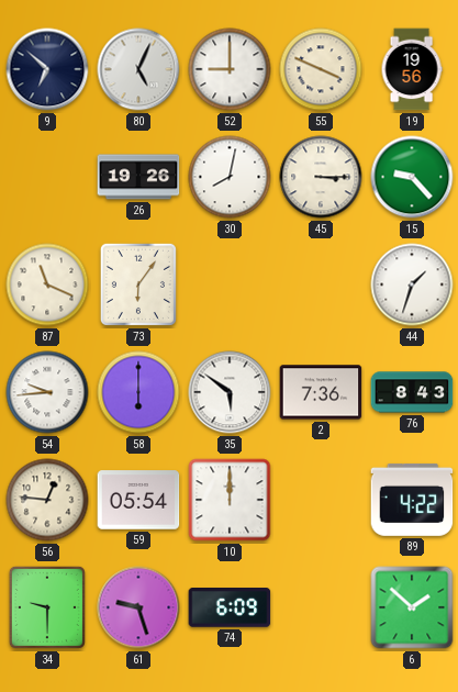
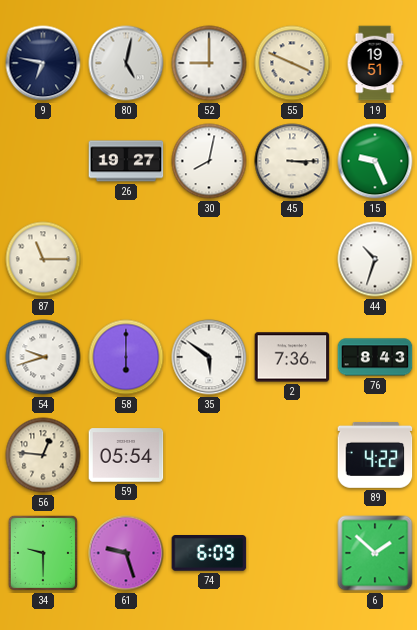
9: 6:52 -> 6:47
80: 5:04 -> 5:02
19: 19:56 -> 19:51
26: 19:26 -> 19:27
15: 9:23 -> 9:26
87: 11:19 -> 11:15
73: 6:06 -> none
44: 1:33 -> 10:33
54: 9:44 -> 9:42
10: 12:00 -> none
